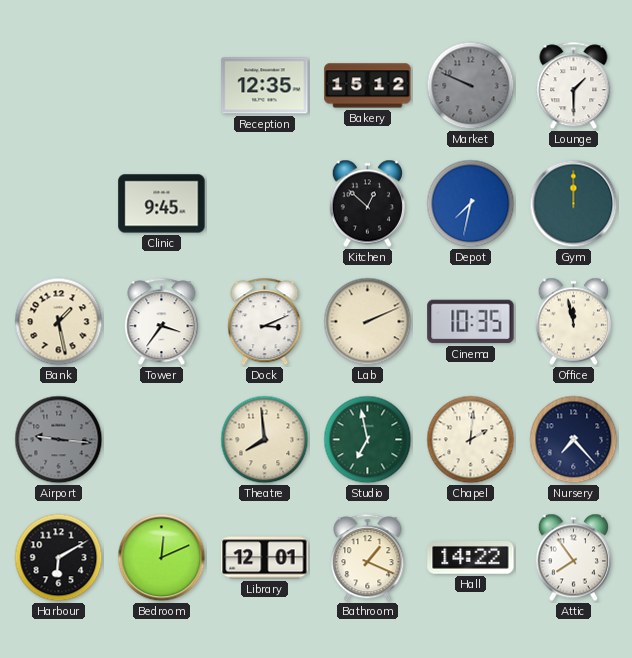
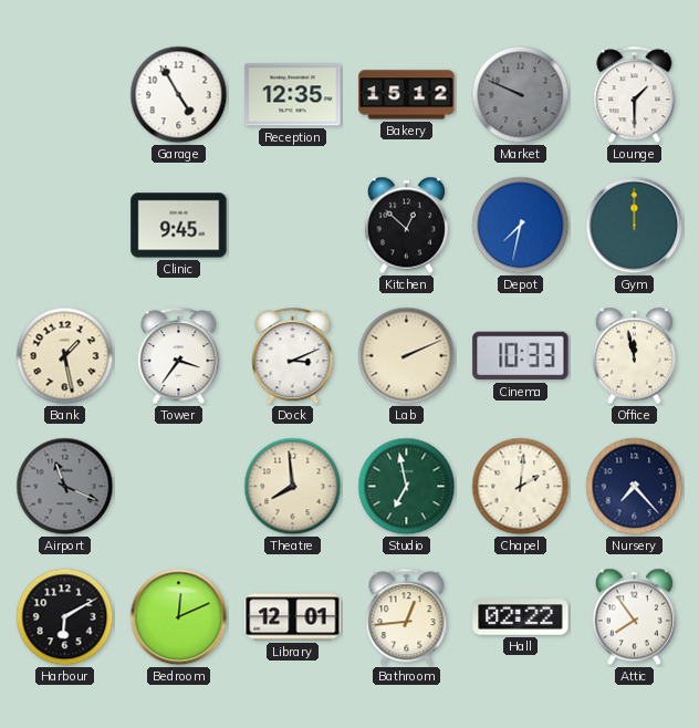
Garage: none -> 4:55
Cinema: 10:35 -> 10:33
Airport: 9:16 -> 11:19
Bathroom: 1:19 -> 12:44
Hall: 14:22 -> 02:22
